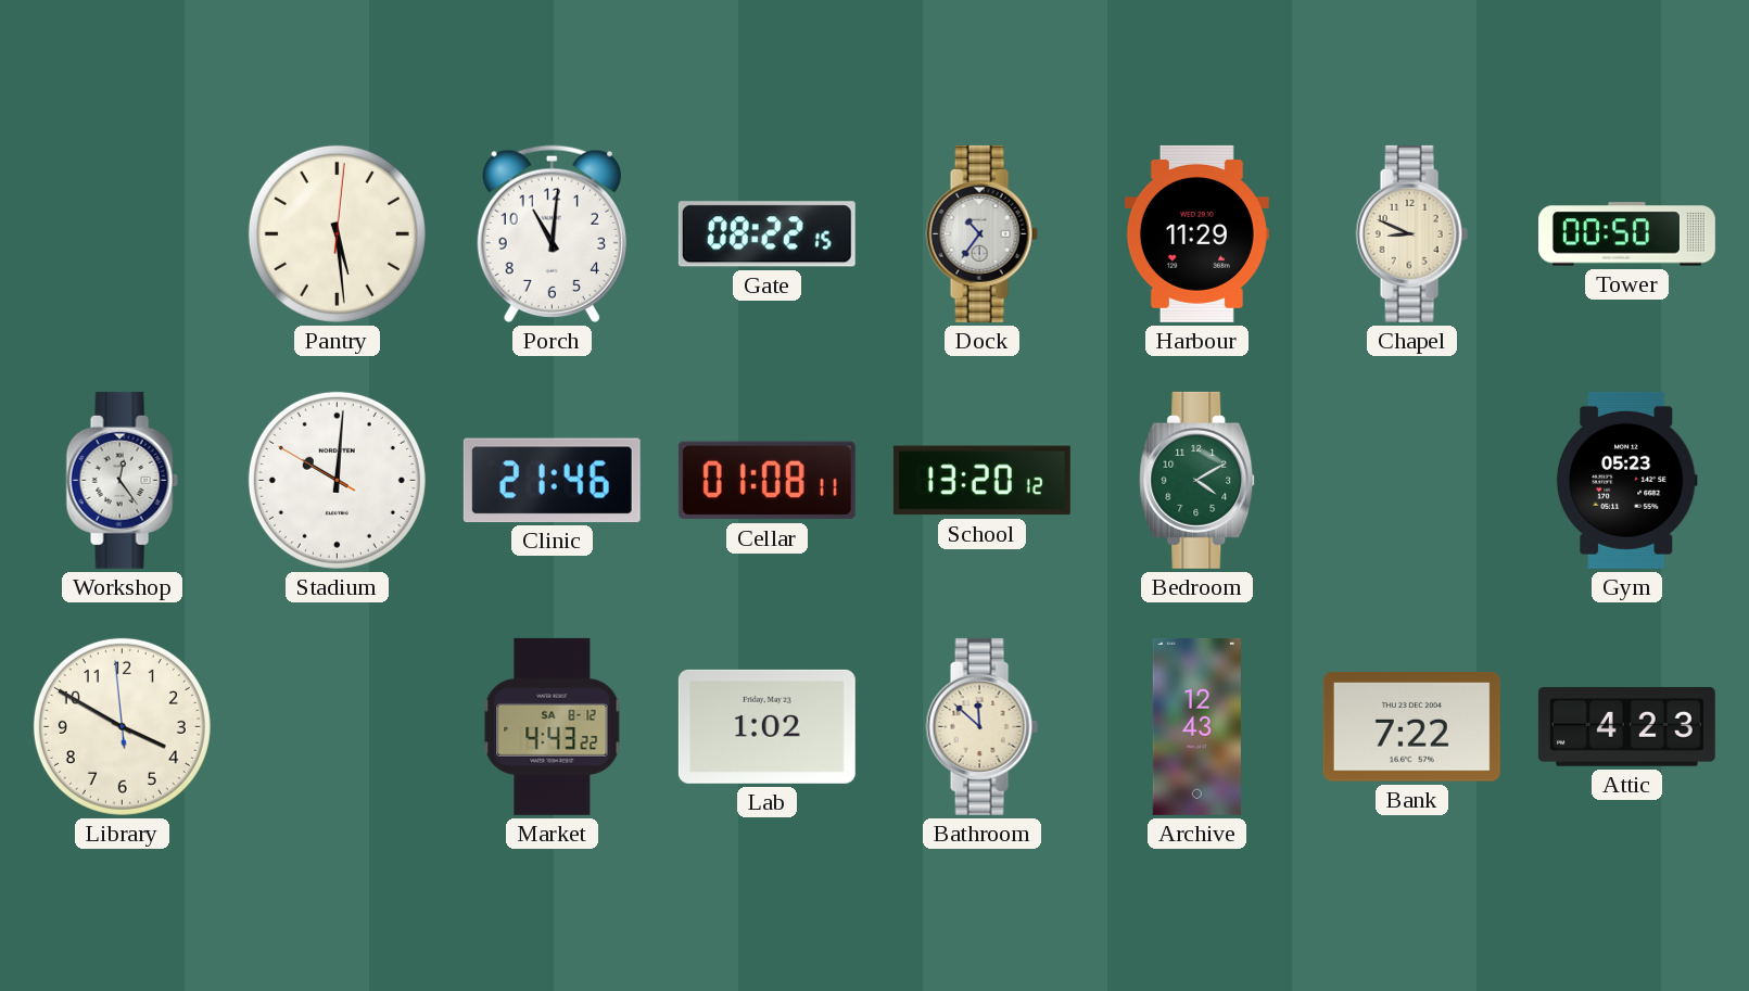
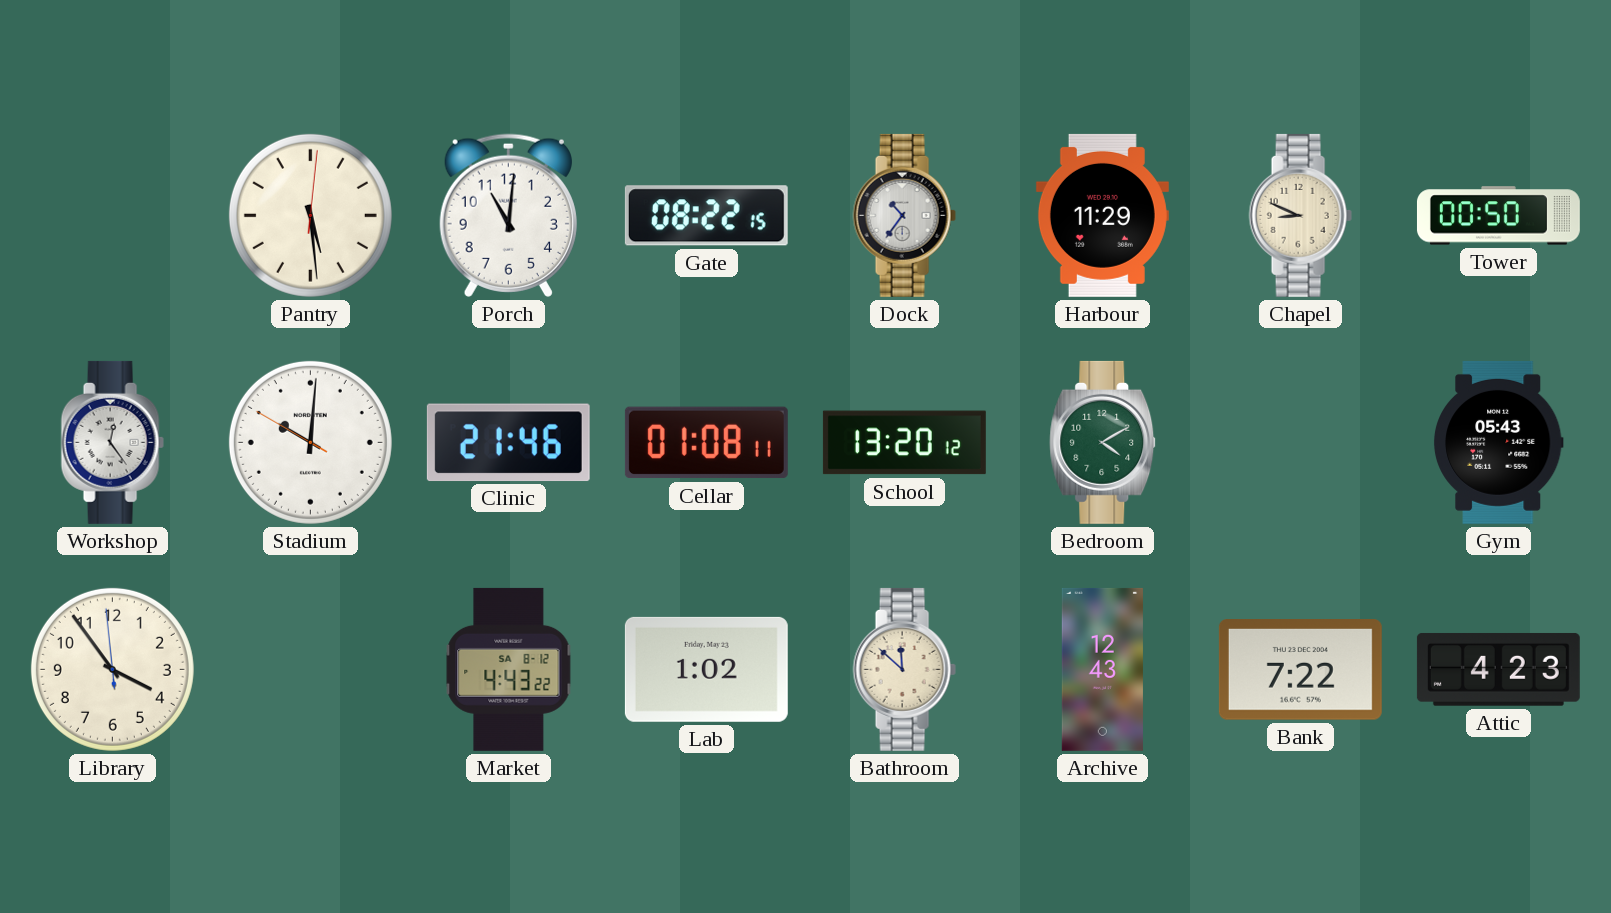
Gym: 05:23 -> 05:43
Library: 3:49 -> 3:53
